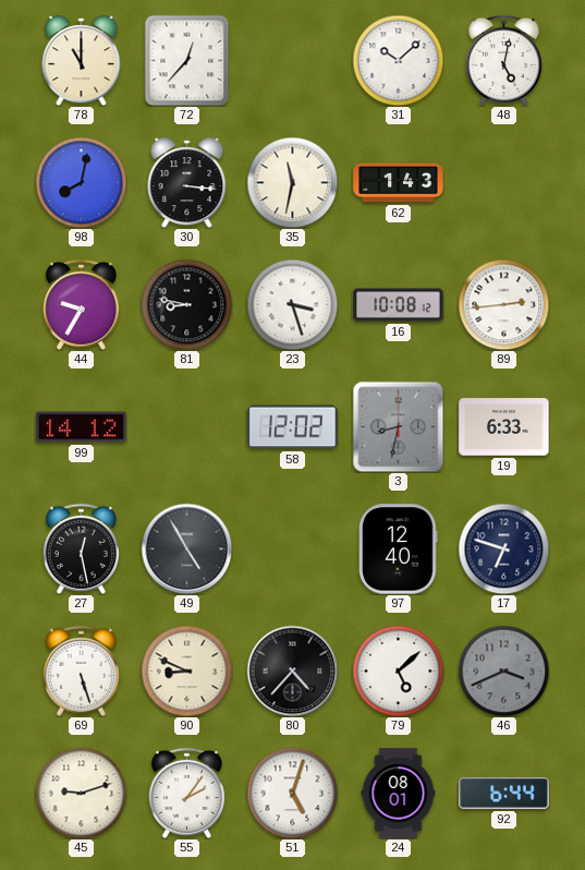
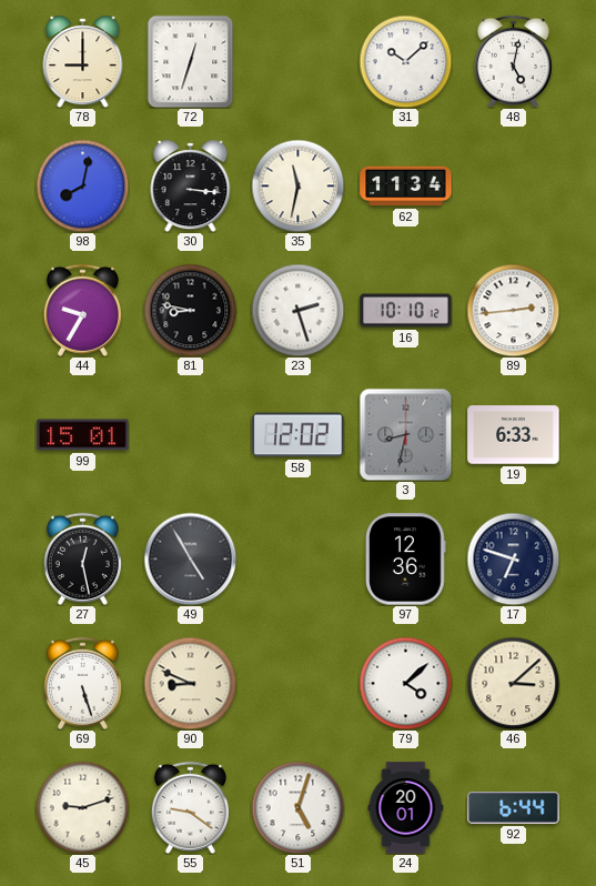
78: 11:00 -> 9:00
72: 12:37 -> 12:33
62: 1:43 -> 11:34
23: 3:27 -> 2:27
16: 10:08 -> 10:10
99: 14:12 -> 15:01
97: 12:40 -> 12:36
80: 4:37 -> none
79: 5:08 -> 4:08
46: 3:41 -> 3:08
46 dial: grey -> cream
55: 2:06 -> 9:21
24: 08:01 -> 20:01
